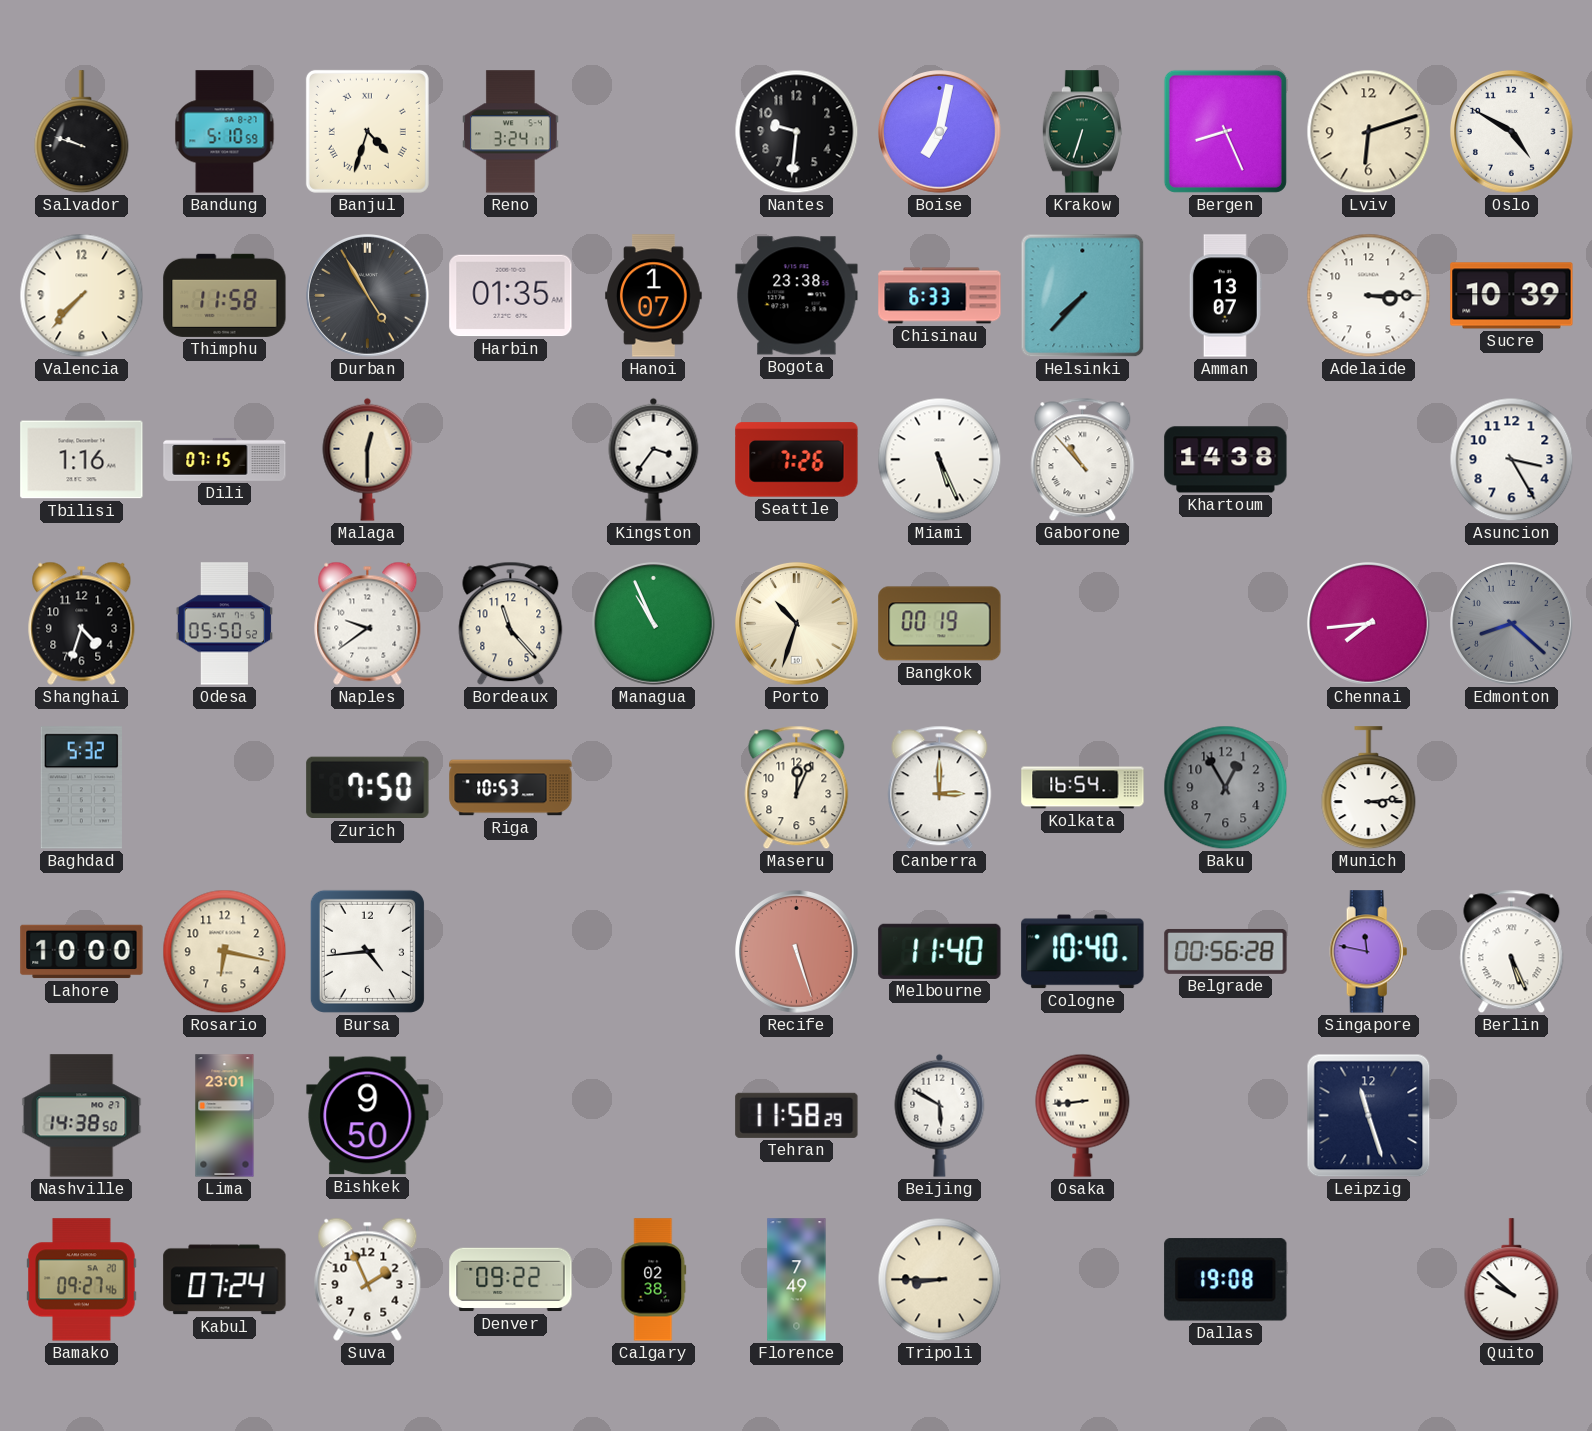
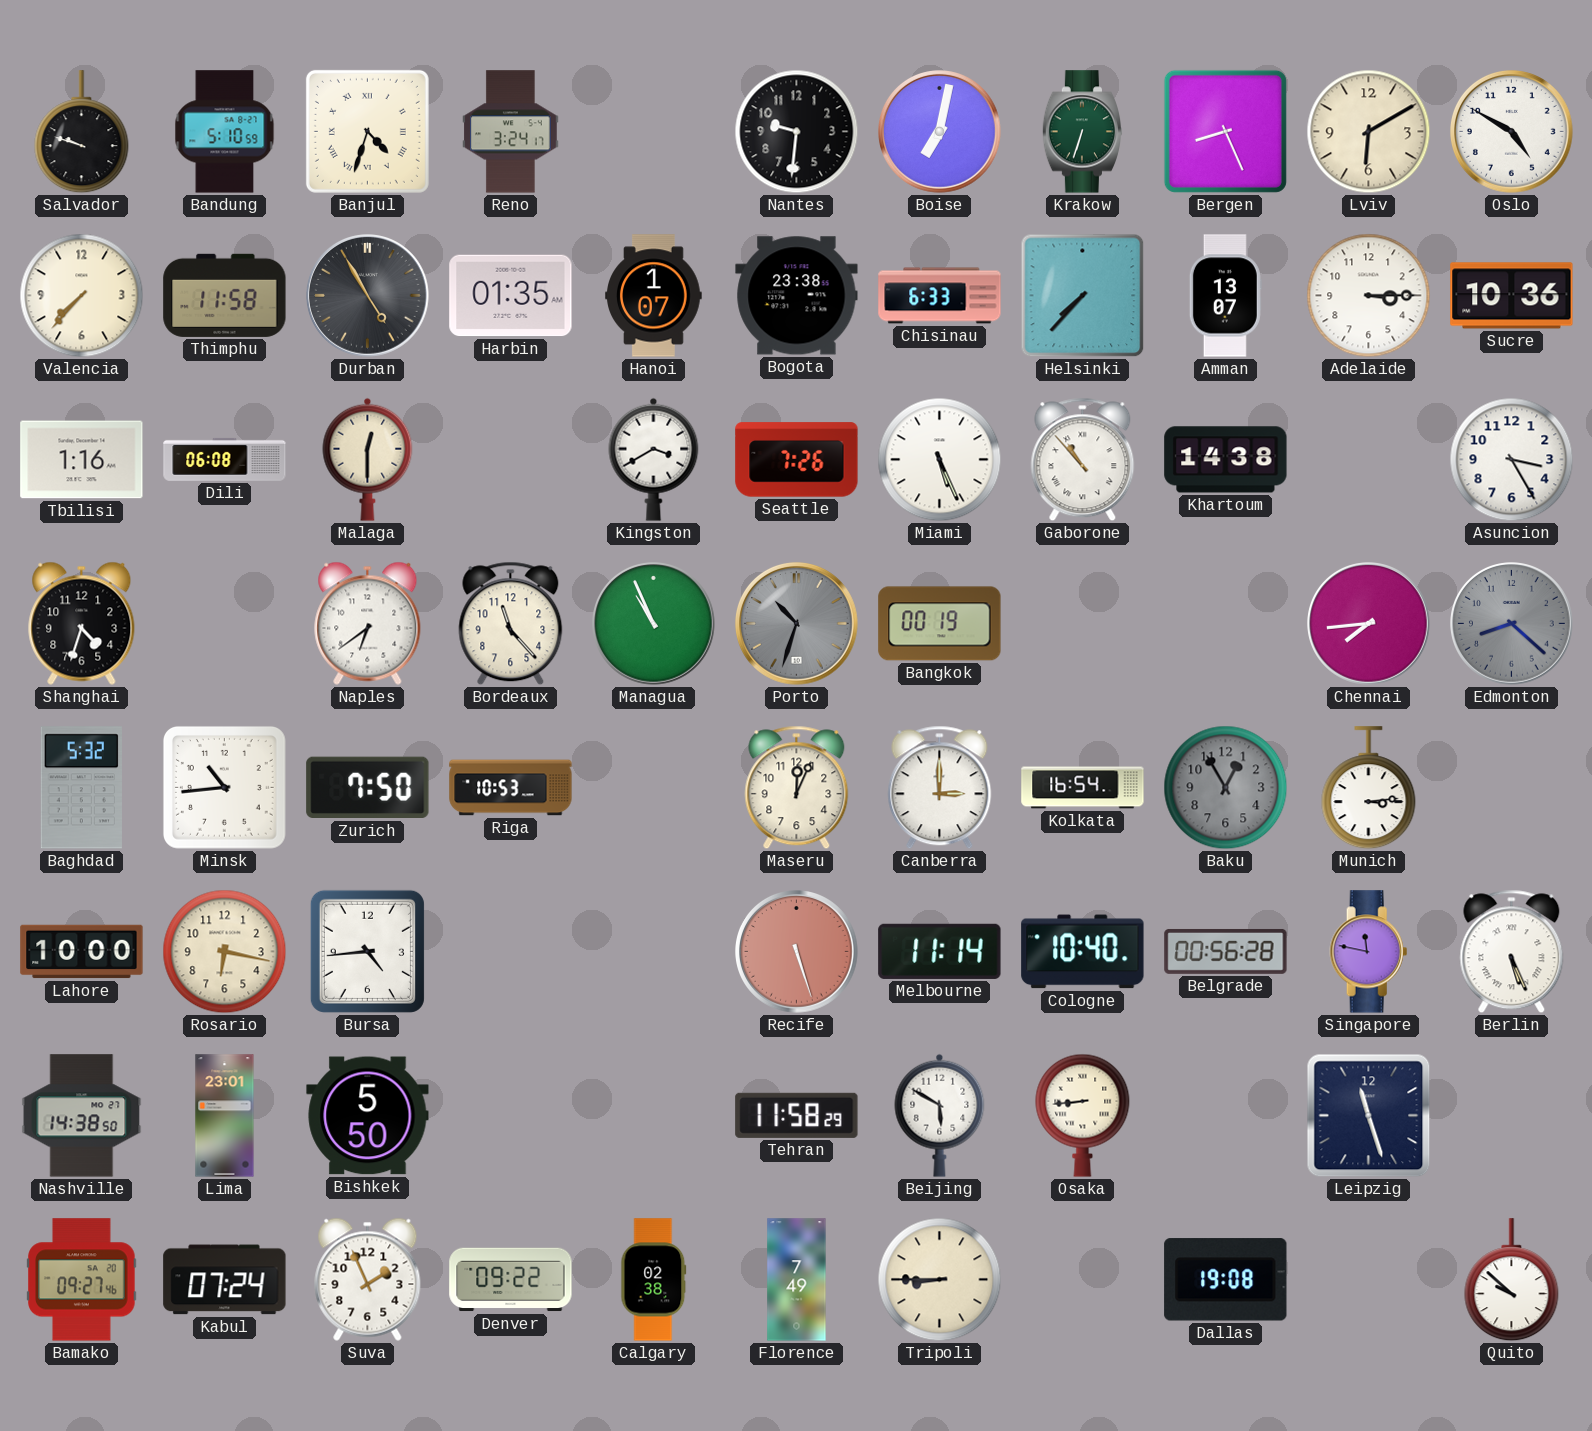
Lviv: 6:12 -> 6:10
Sucre: 10:39 -> 10:36
Dili: 07:15 -> 06:08
Kingston: 3:36 -> 3:40
Odesa: 05:50 -> none
Naples: 9:39 -> 6:39
Porto dial: cream -> grey
Minsk: none -> 10:44
Melbourne: 11:40 -> 11:14
Bishkek: 9:50 -> 5:50
